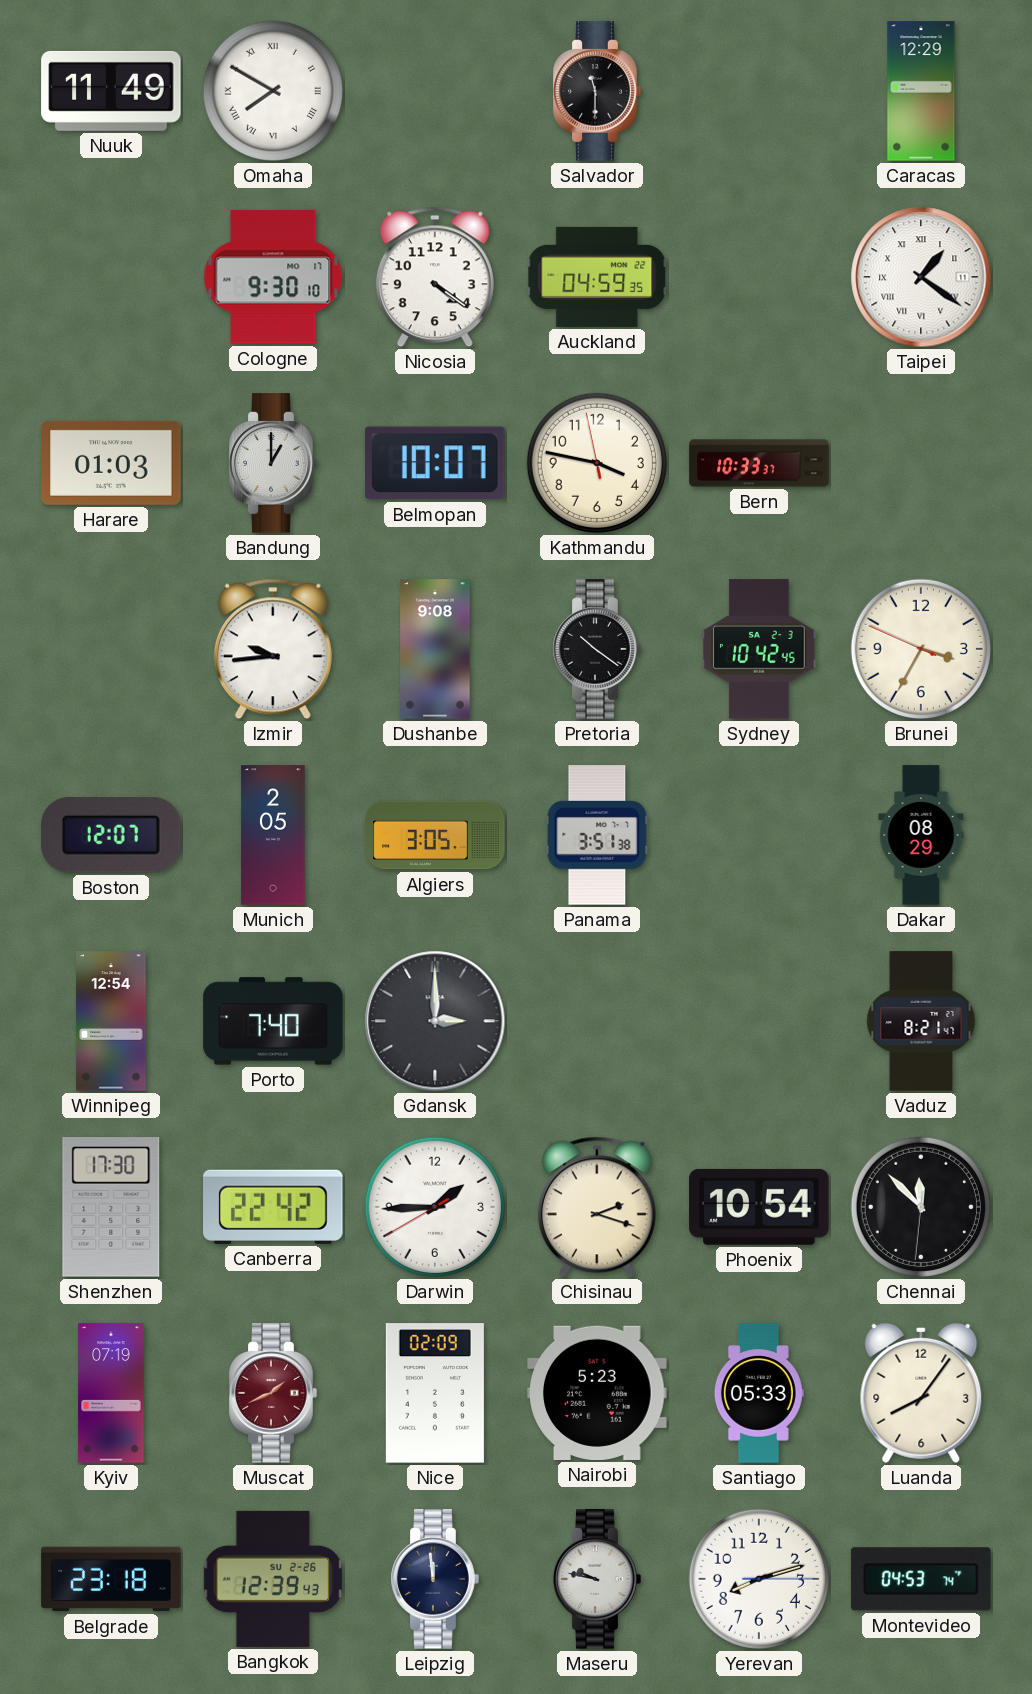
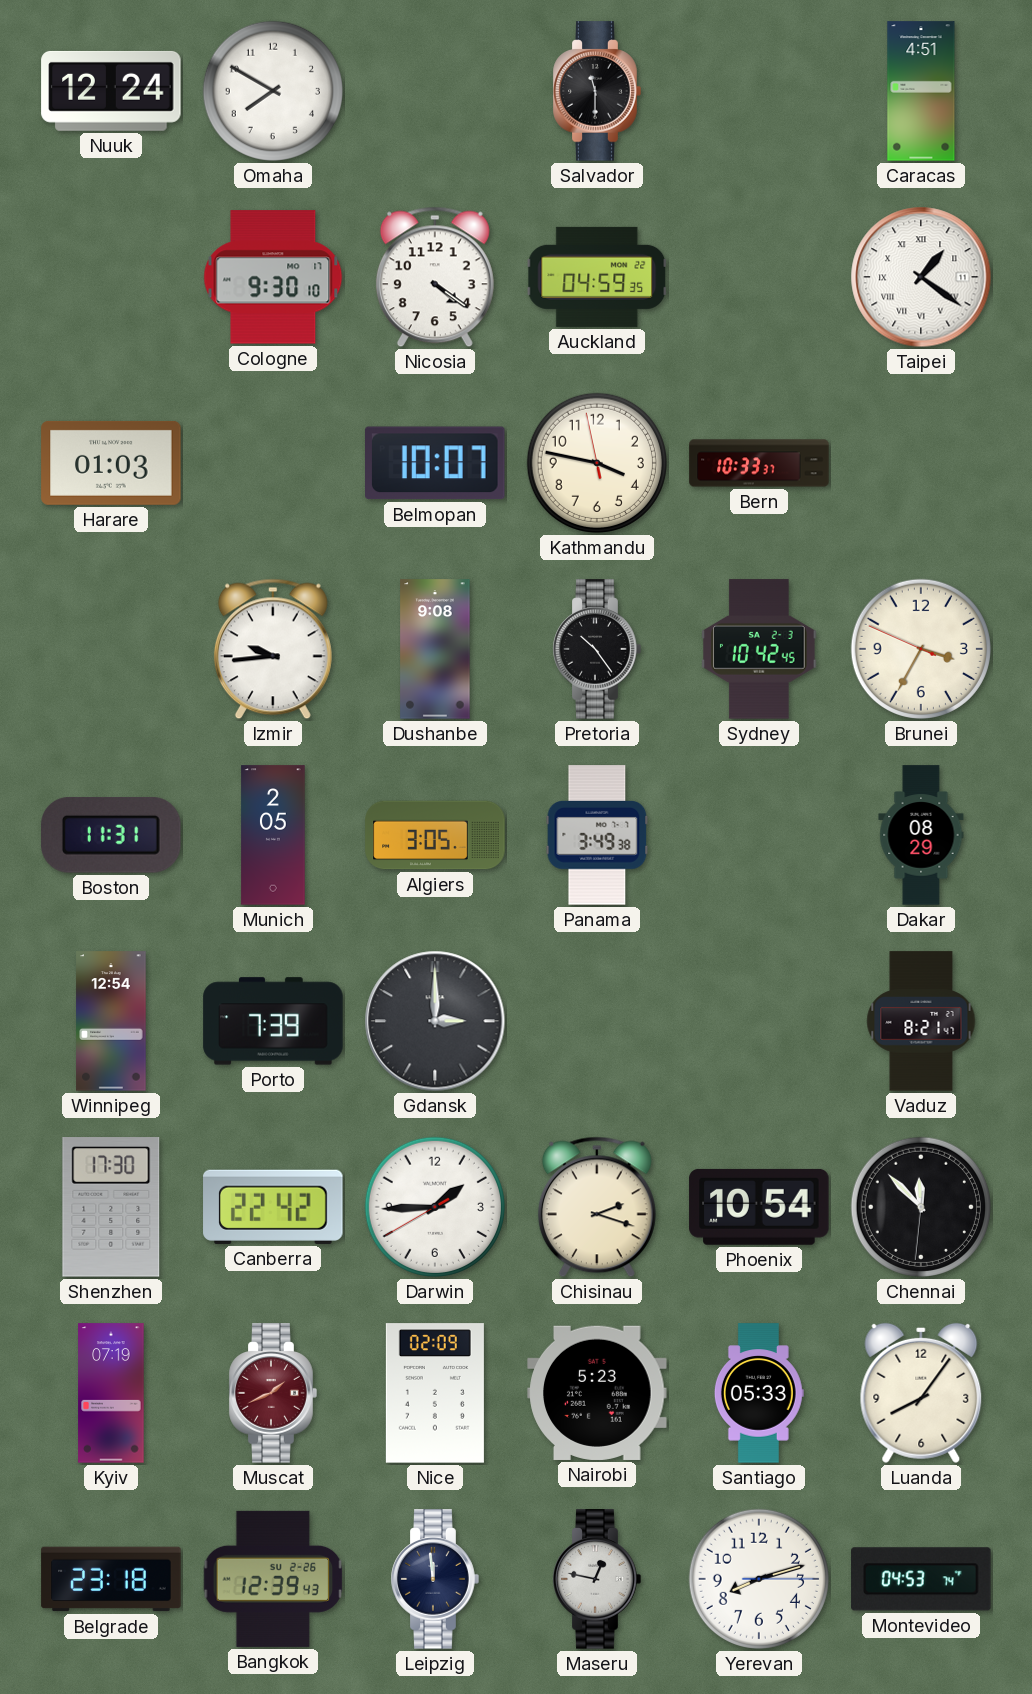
Nuuk: 11:49 -> 12:24
Omaha numerals: Roman -> Arabic
Caracas: 12:29 -> 4:51
Bandung: 1:00 -> none
Pretoria: 10:21 -> 10:24
Boston: 12:07 -> 11:31
Panama: 3:51 -> 3:49
Porto: 7:40 -> 7:39
Maseru: 9:47 -> 12:47
